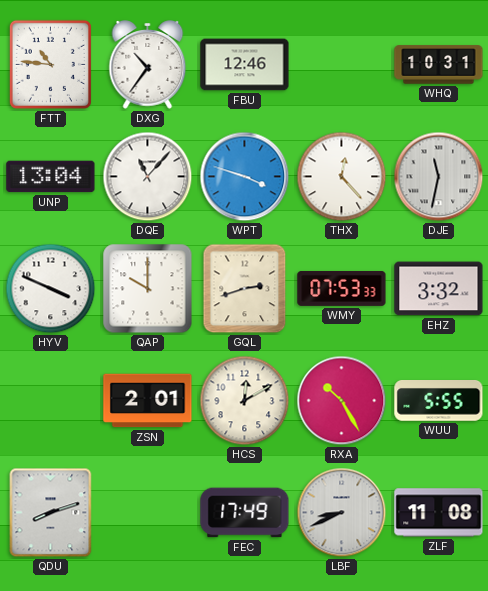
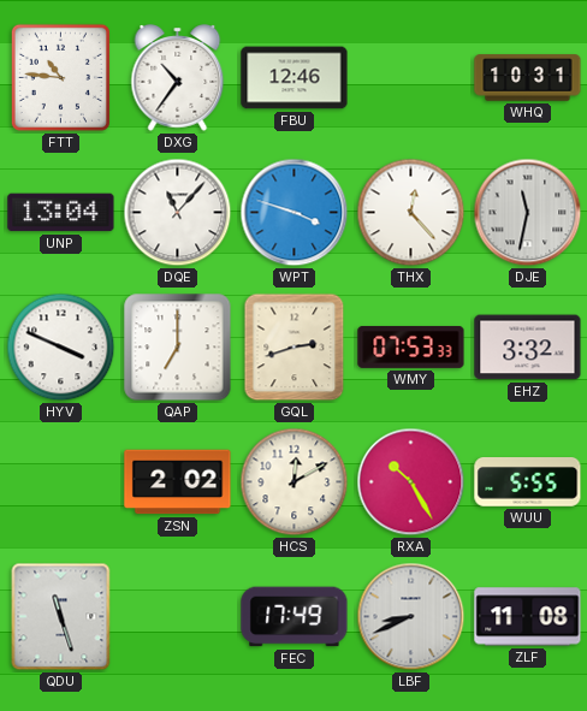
QAP: 10:00 -> 7:00
ZSN: 2:01 -> 2:02
QDU: 8:12 -> 11:27
